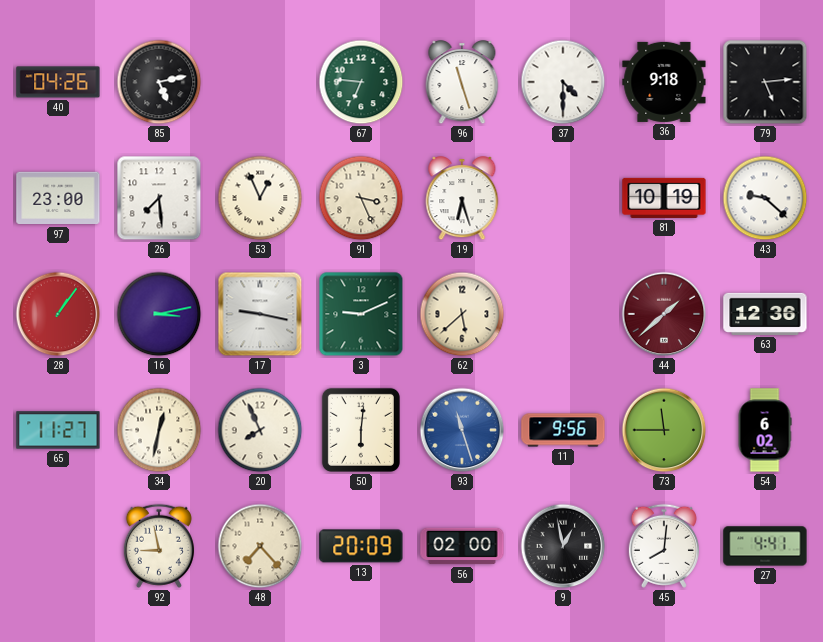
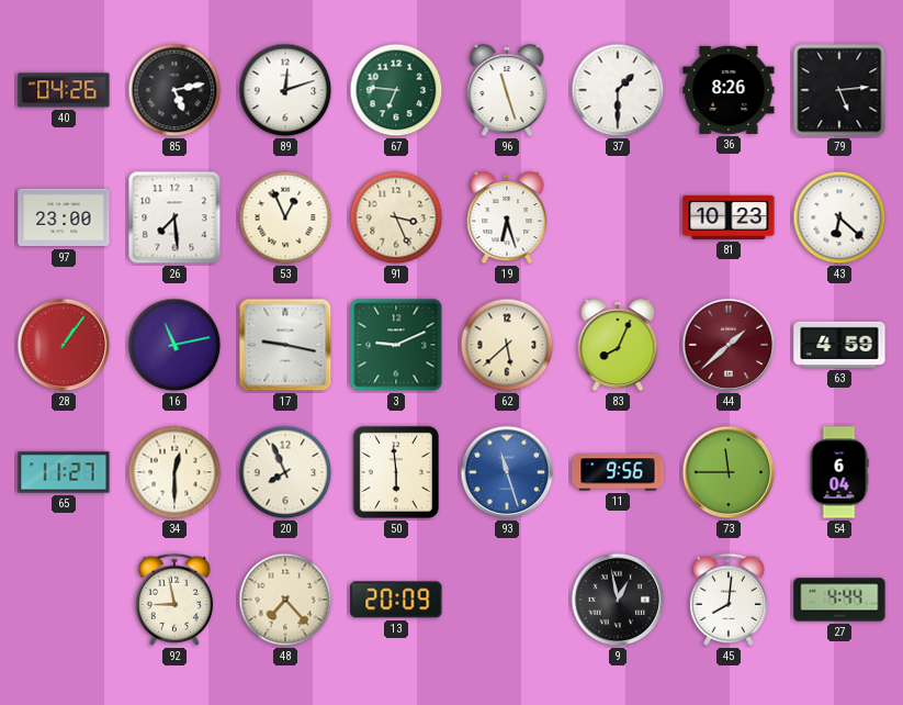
89: none -> 12:12
37: 4:30 -> 1:30
36: 9:18 -> 8:26
81: 10:19 -> 10:23
43: 9:22 -> 6:22
16: 3:13 -> 11:13
83: none -> 8:04
63: 12:36 -> 4:59
34: 12:32 -> 12:30
50: 6:01 -> 5:59
54: 6:02 -> 6:04
56: 02:00 -> none
27: 4:41 -> 4:44
